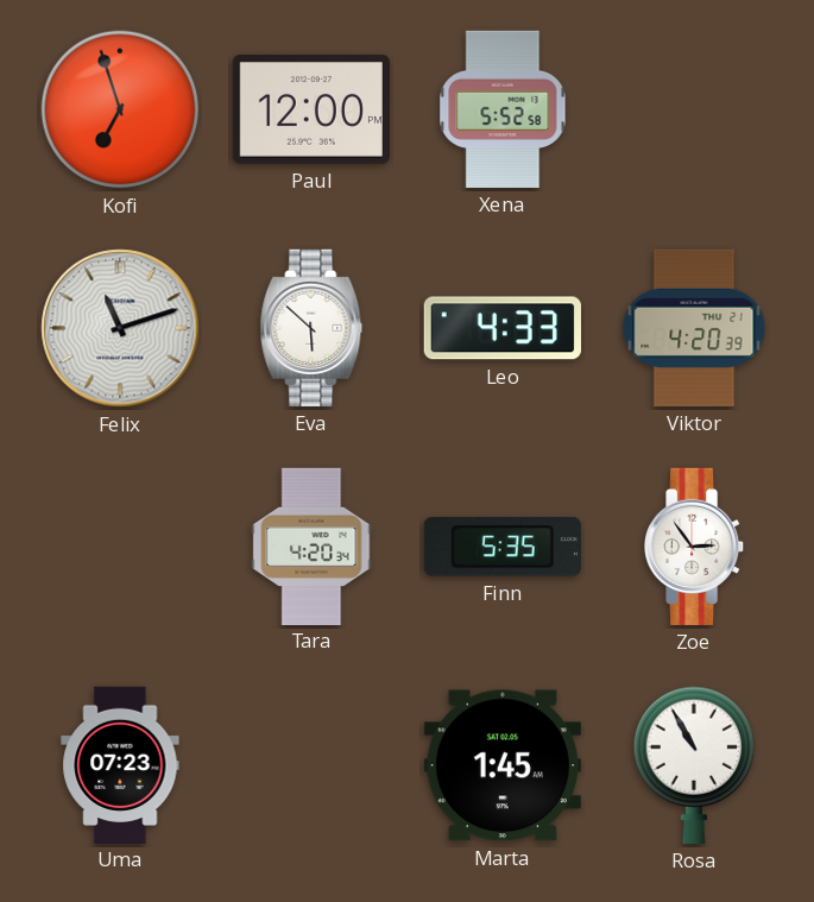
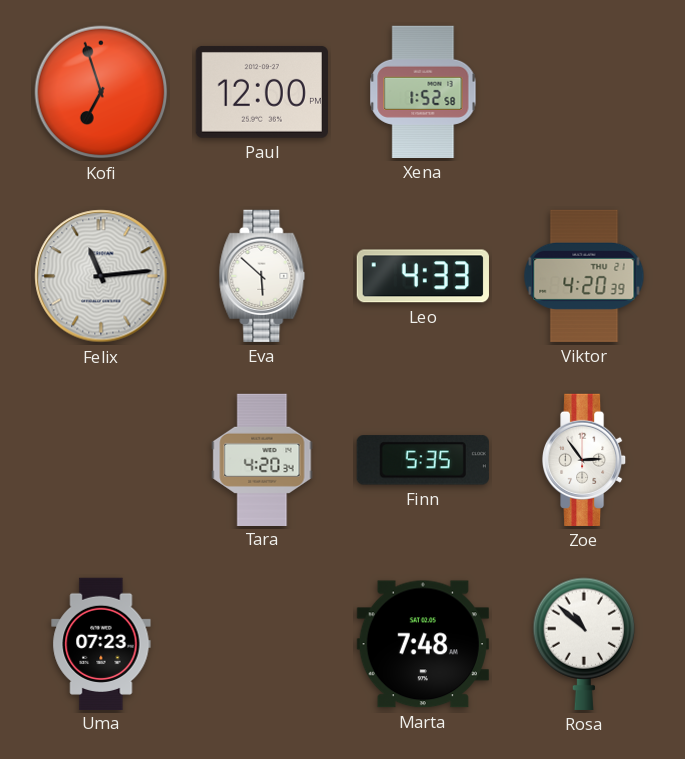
Xena: 5:52 -> 1:52
Felix: 11:12 -> 11:14
Marta: 1:45 -> 7:48
Rosa: 10:55 -> 10:52
